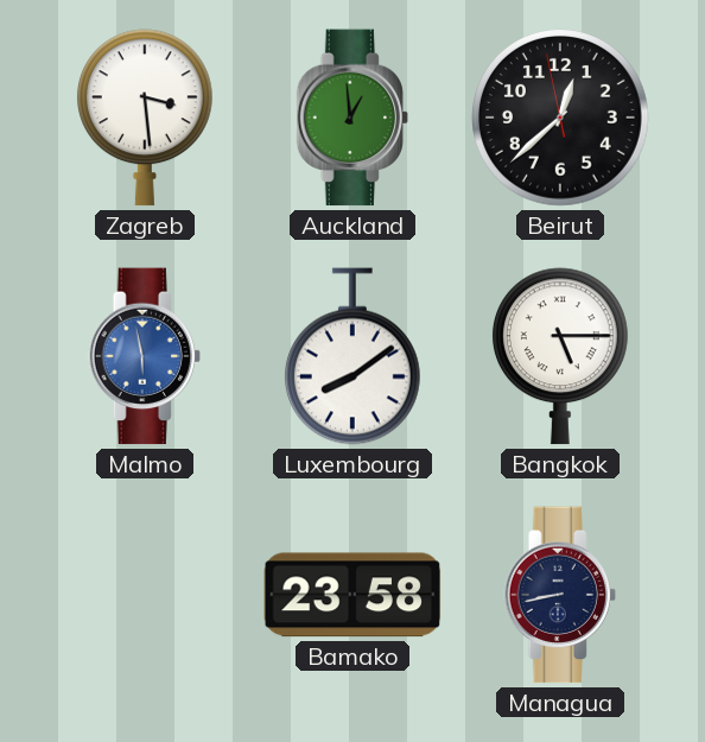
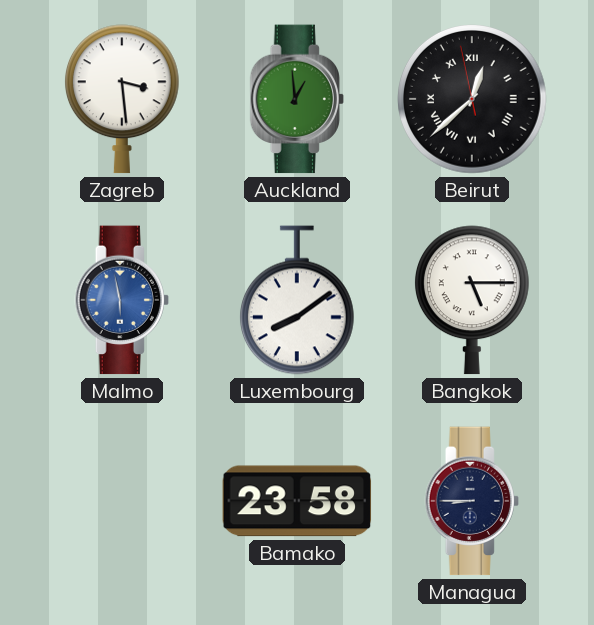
Beirut numerals: Arabic -> Roman
Managua: 8:43 -> 8:45
